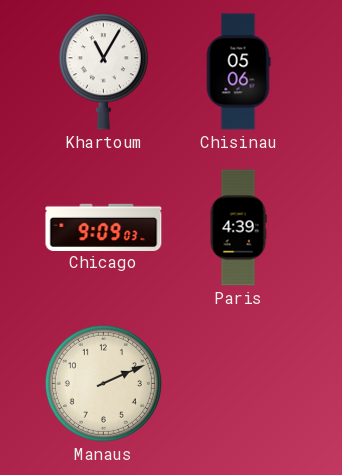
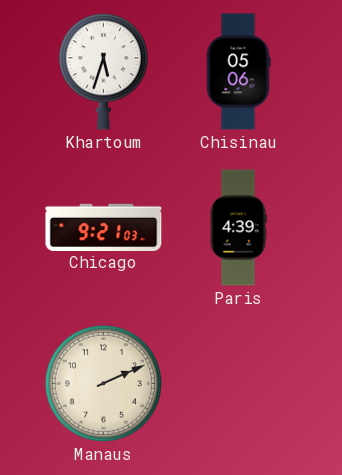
Khartoum: 11:05 -> 5:33
Chicago: 9:09 -> 9:21
